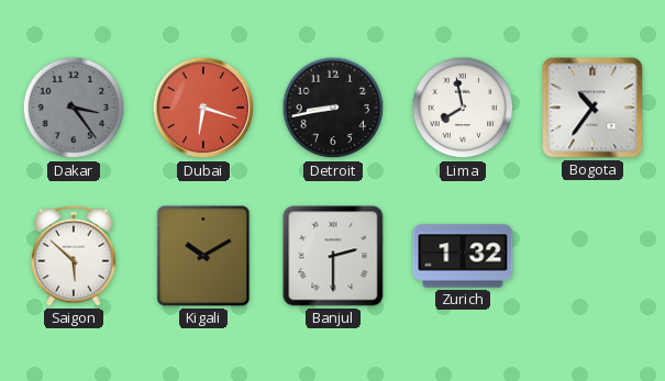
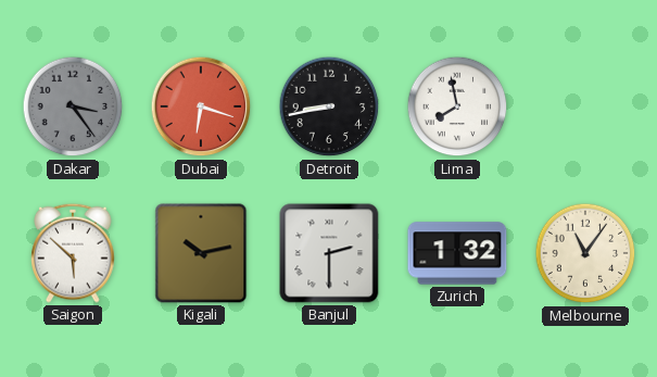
Bogota: 10:36 -> none
Kigali: 10:10 -> 10:13
Melbourne: none -> 11:06
